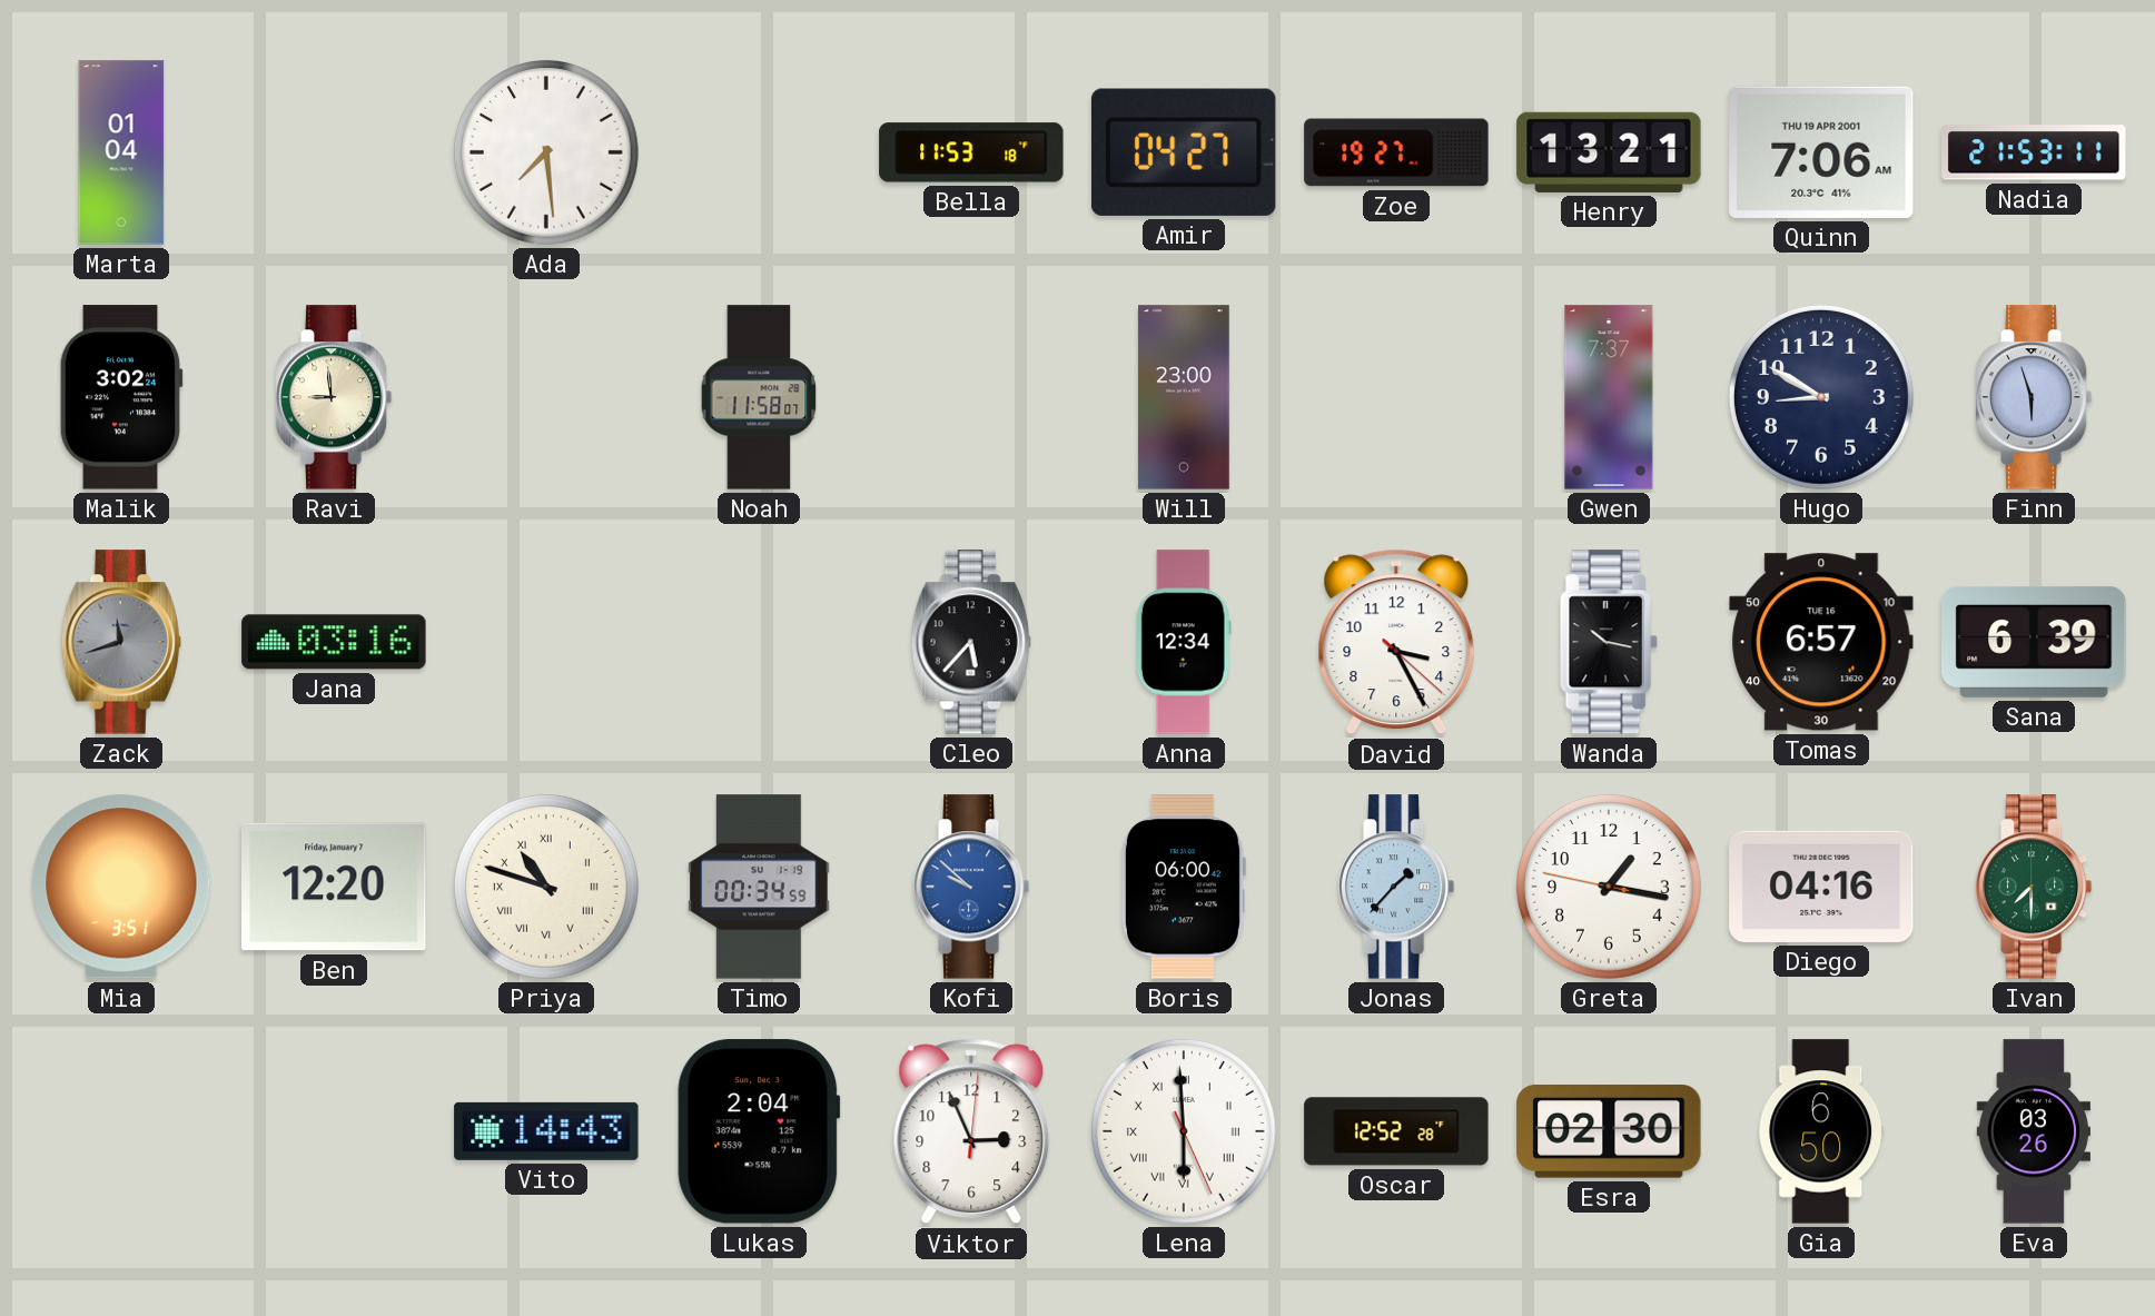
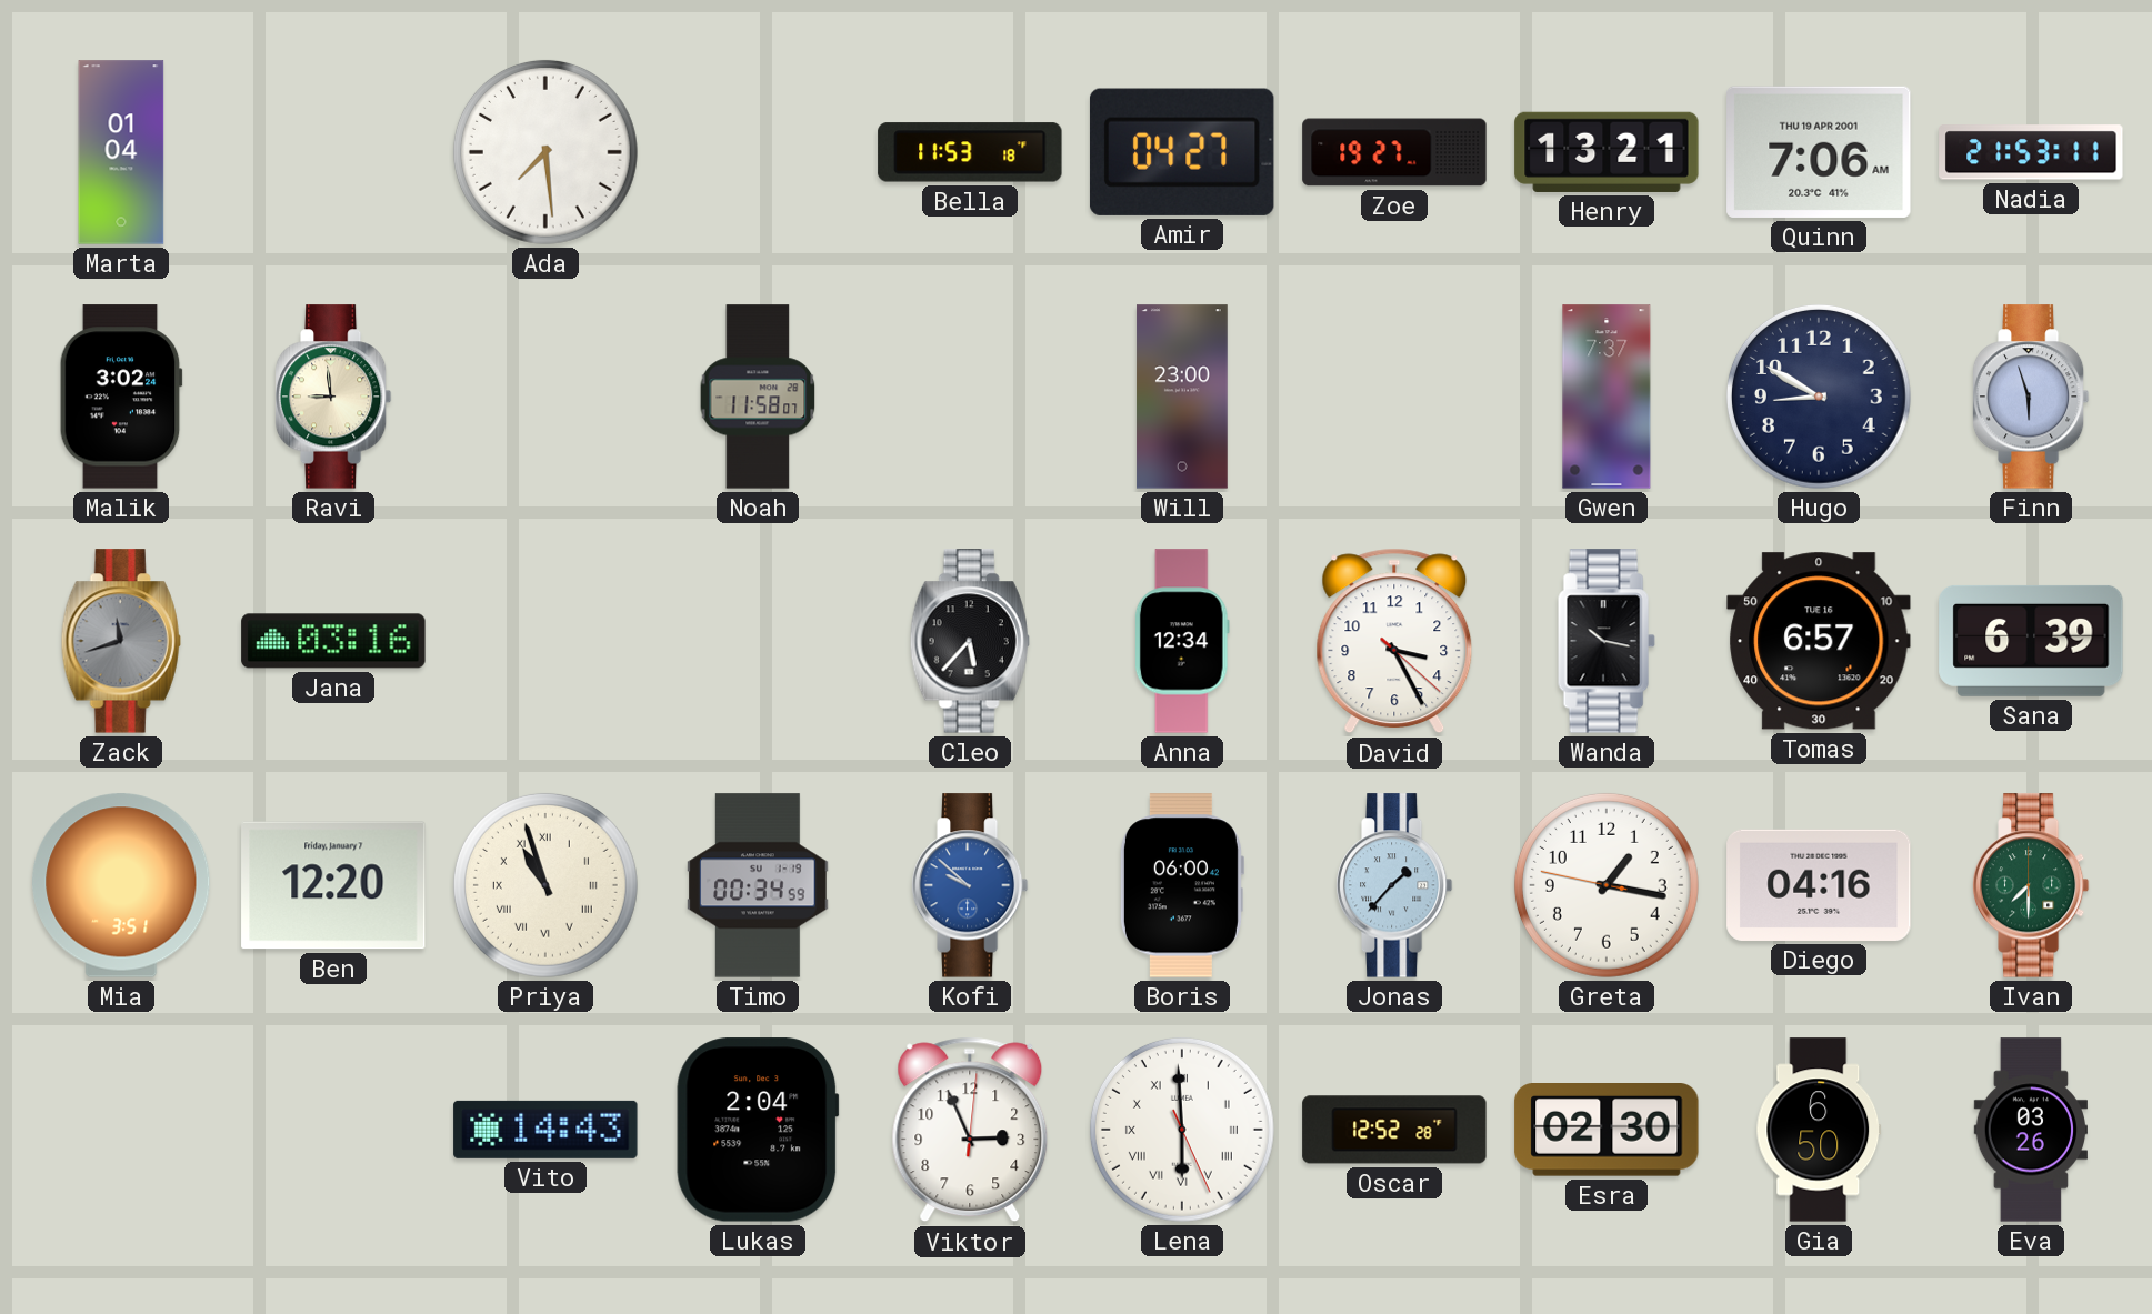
Priya: 10:48 -> 10:57
